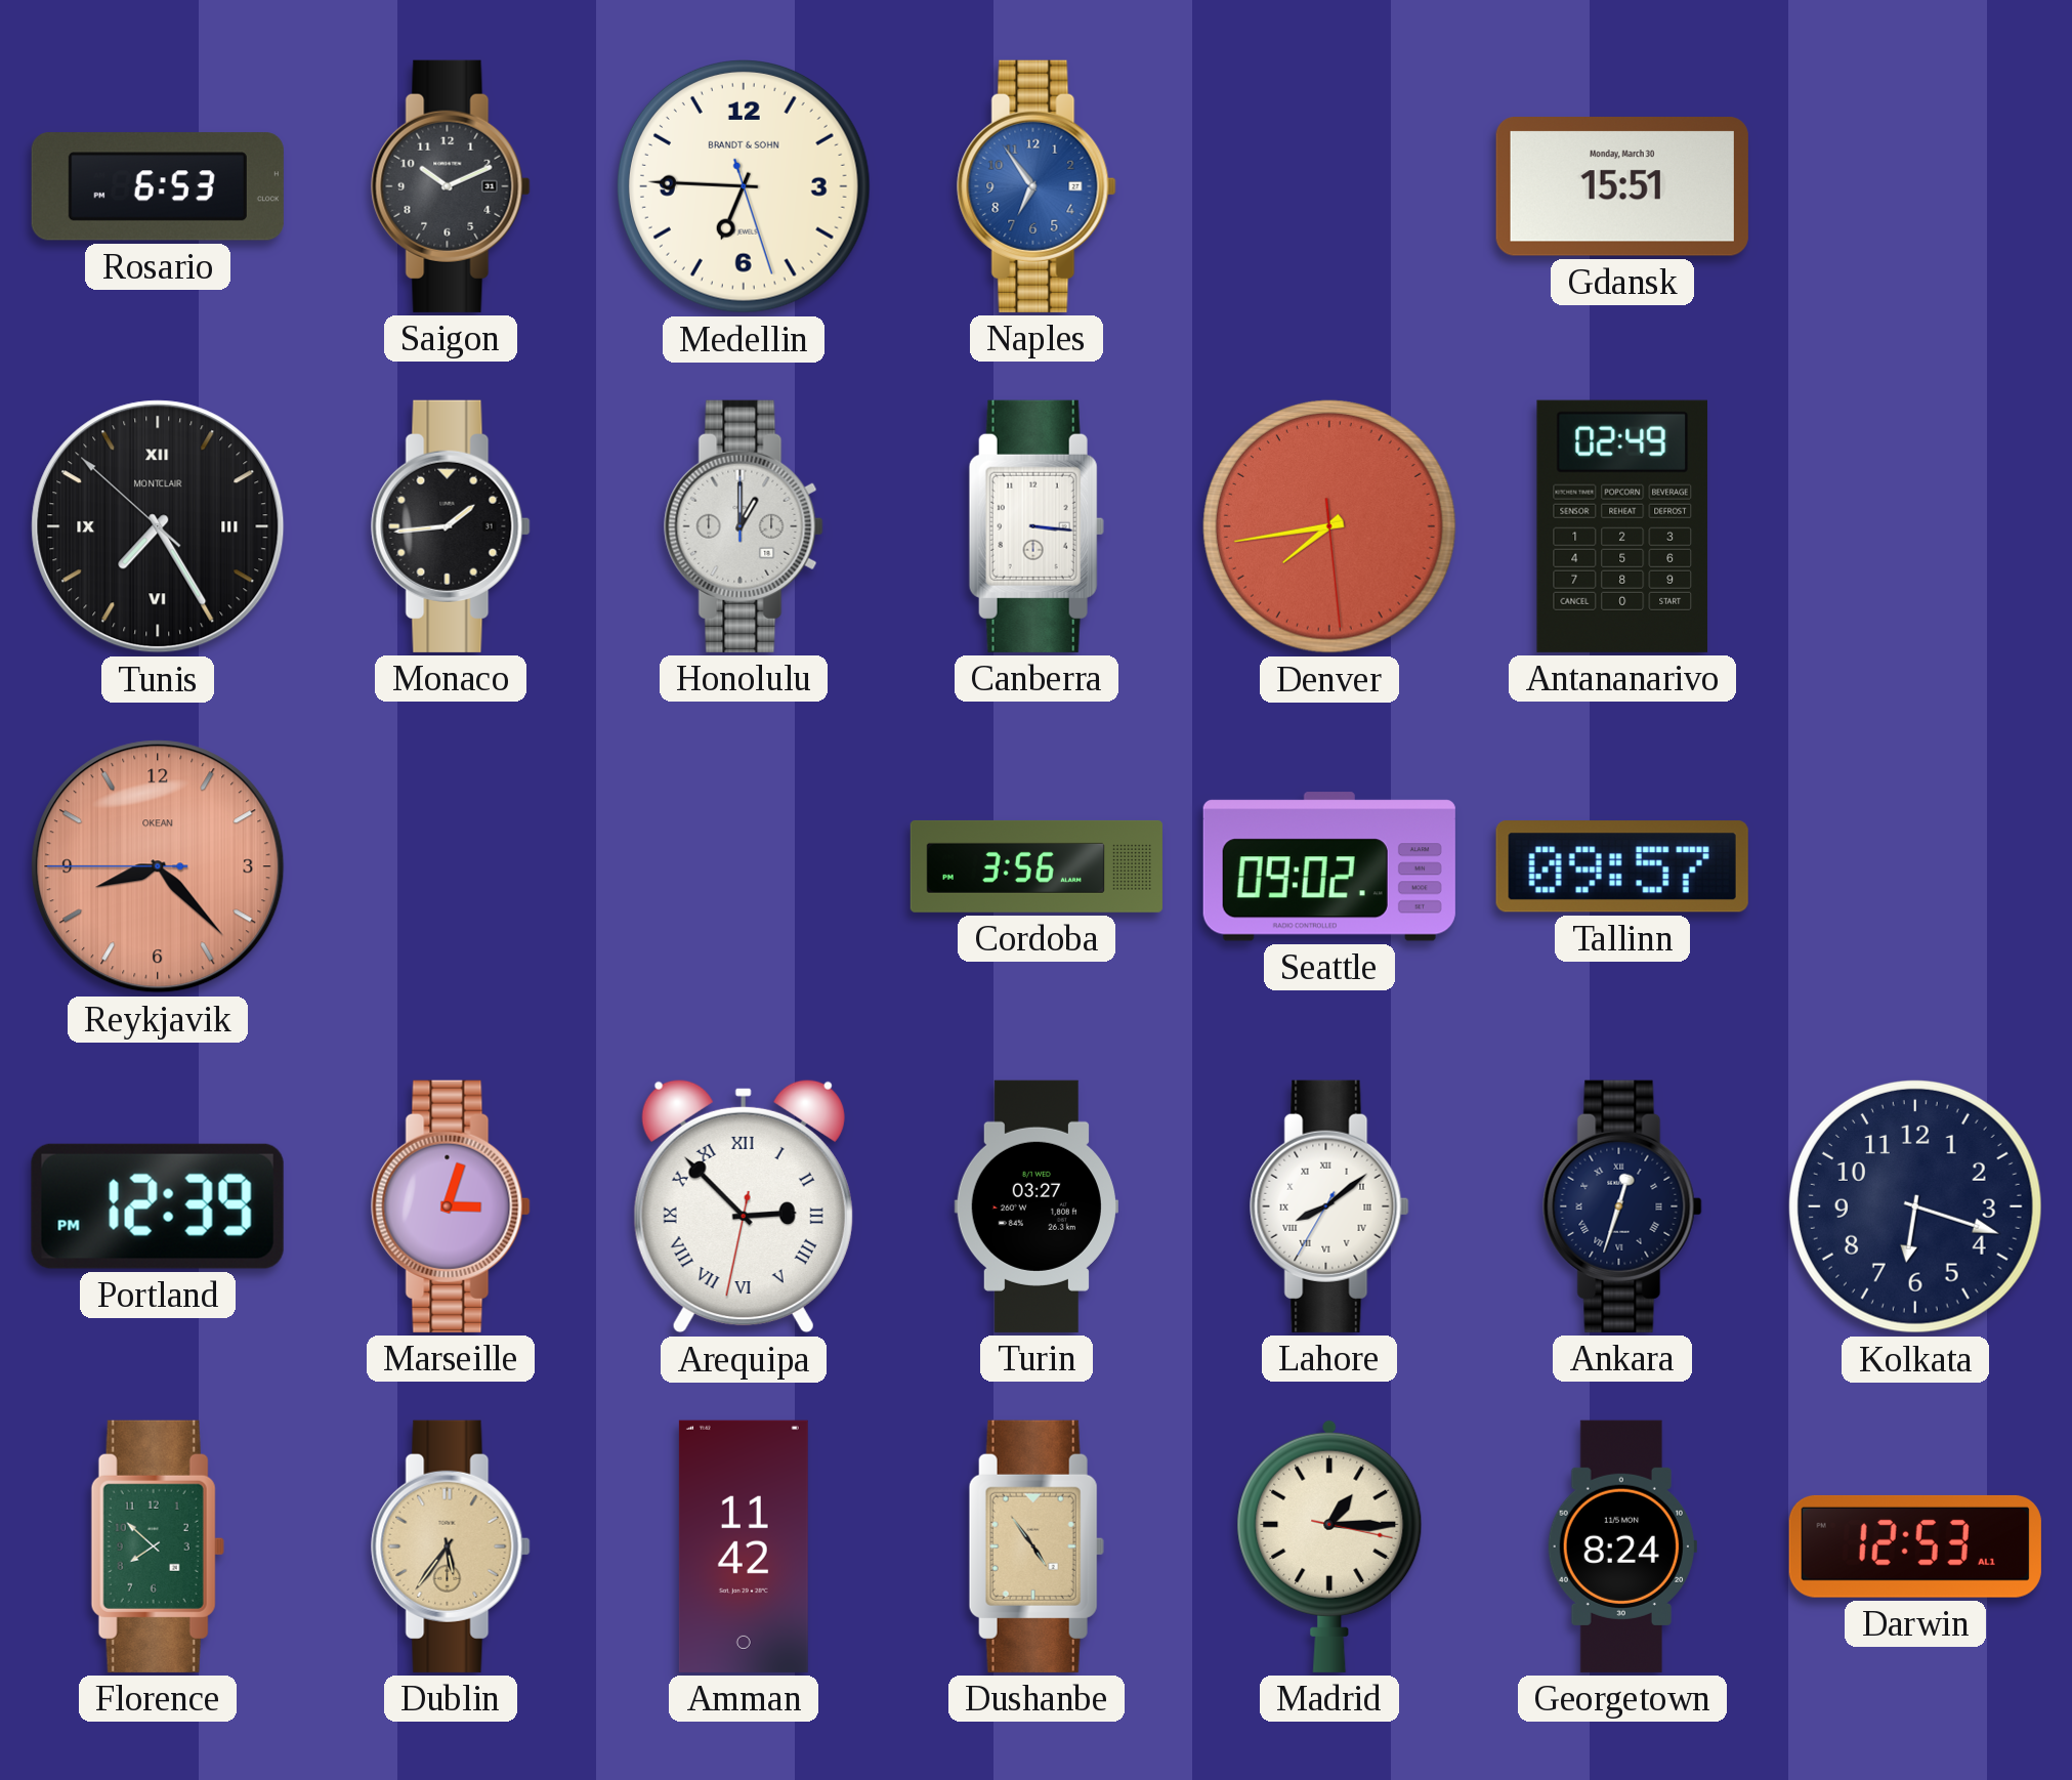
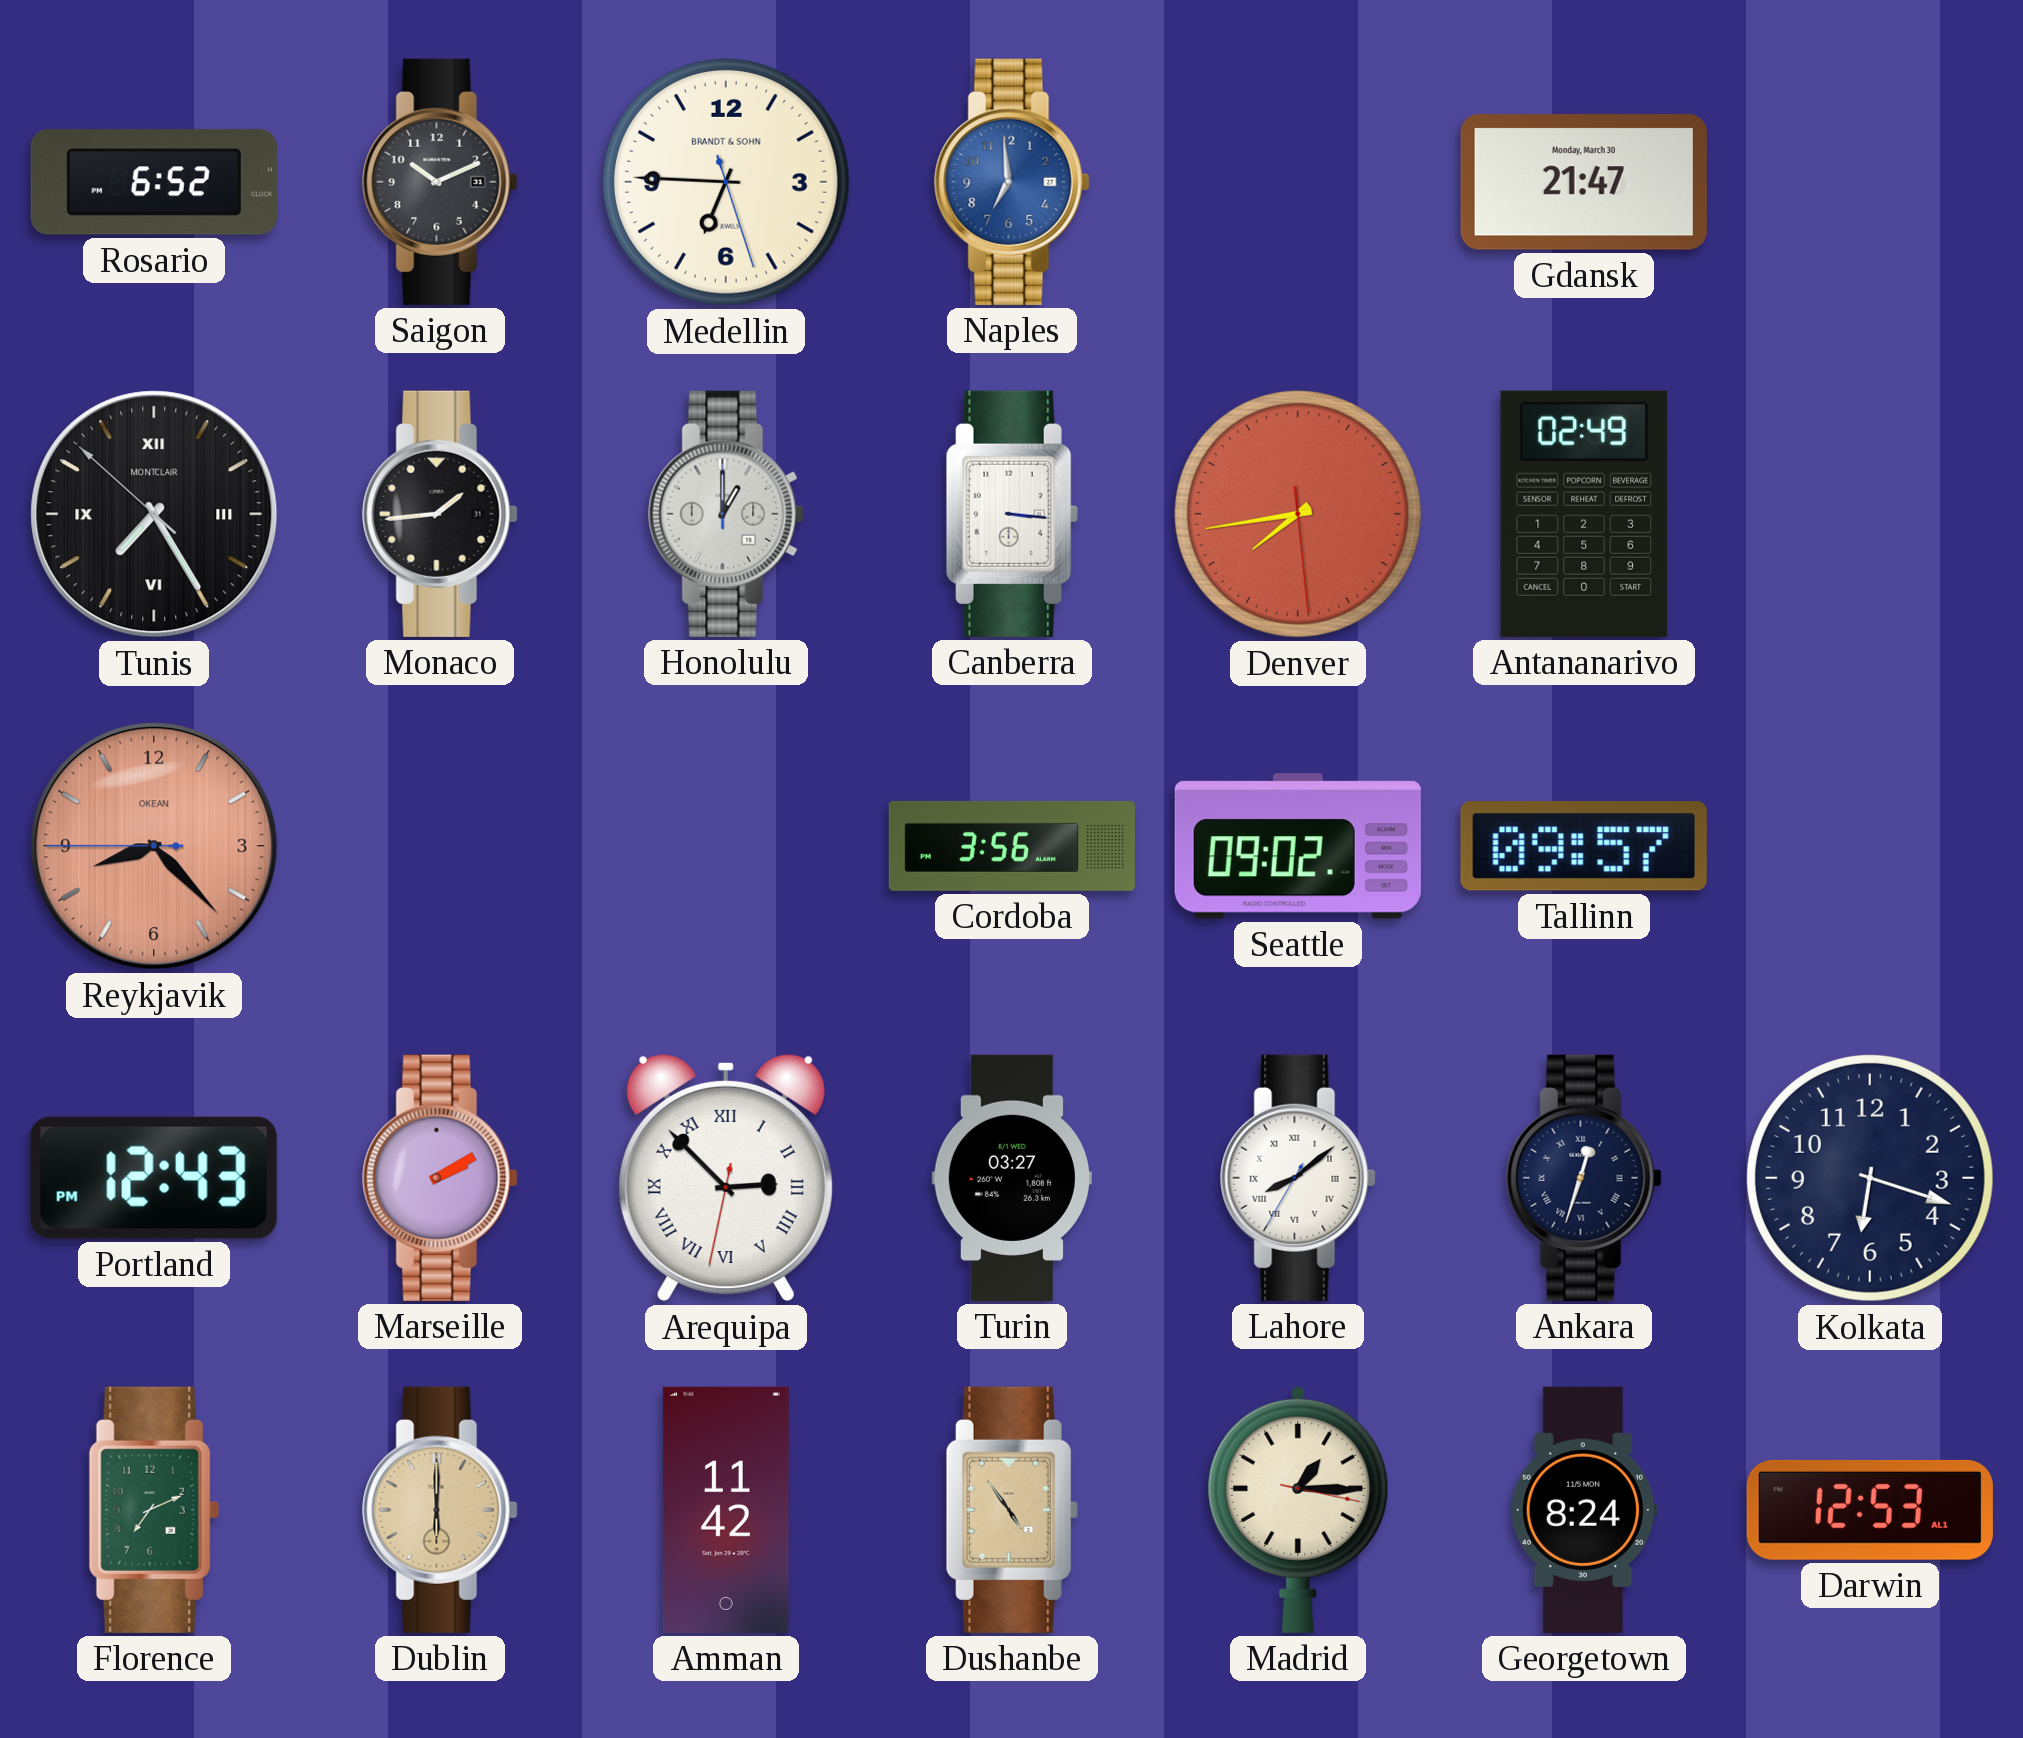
Rosario: 6:53 -> 6:52
Naples: 6:54 -> 6:59
Gdansk: 15:51 -> 21:47
Portland: 12:39 -> 12:43
Marseille: 3:03 -> 2:10
Florence: 7:52 -> 7:11
Dublin: 5:36 -> 6:00
